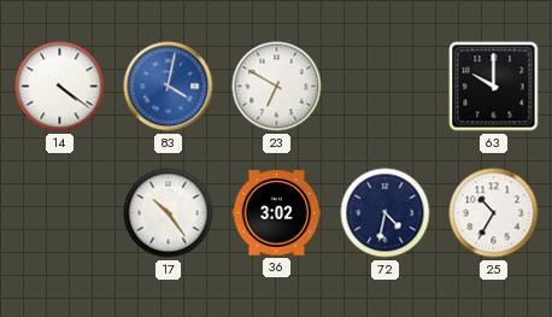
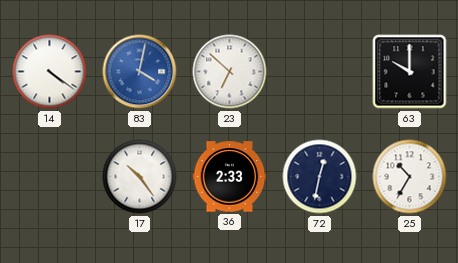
23: 6:50 -> 6:52
36: 3:02 -> 2:33
72: 4:32 -> 12:32
